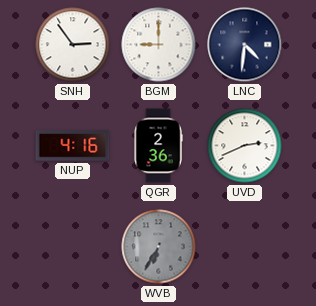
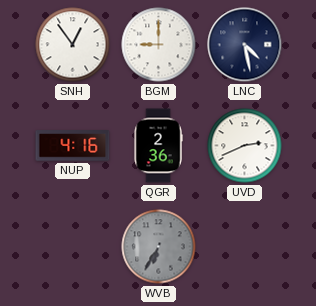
SNH: 2:54 -> 12:54
LNC: 4:31 -> 4:28
